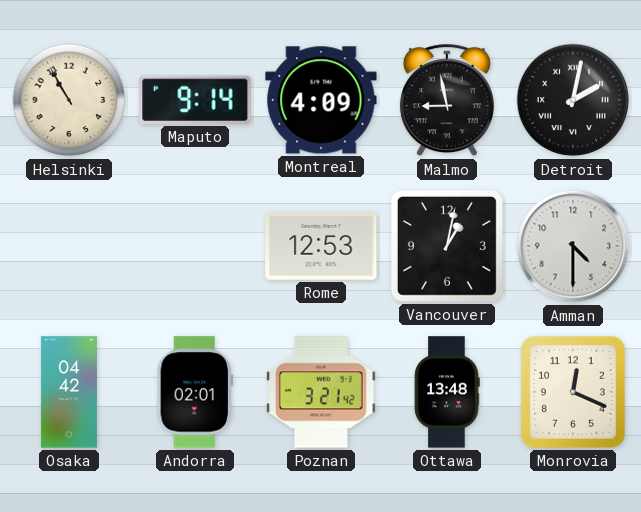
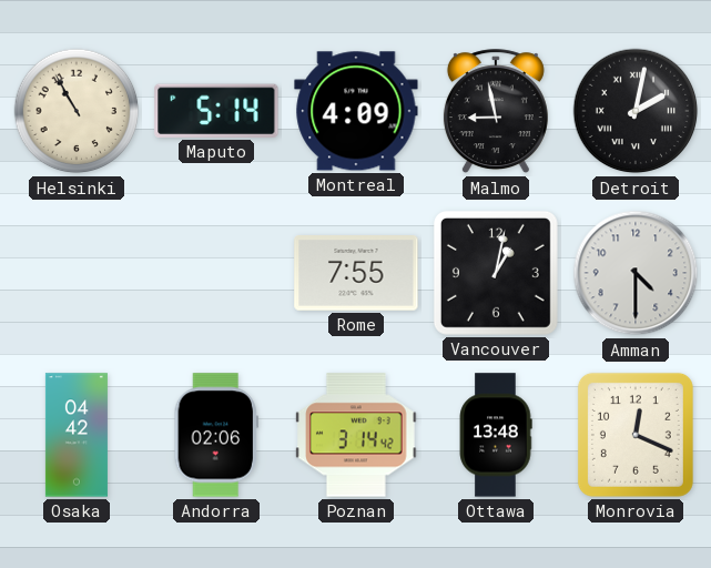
Maputo: 9:14 -> 5:14
Rome: 12:53 -> 7:55
Andorra: 02:01 -> 02:06
Poznan: 3:21 -> 3:14
